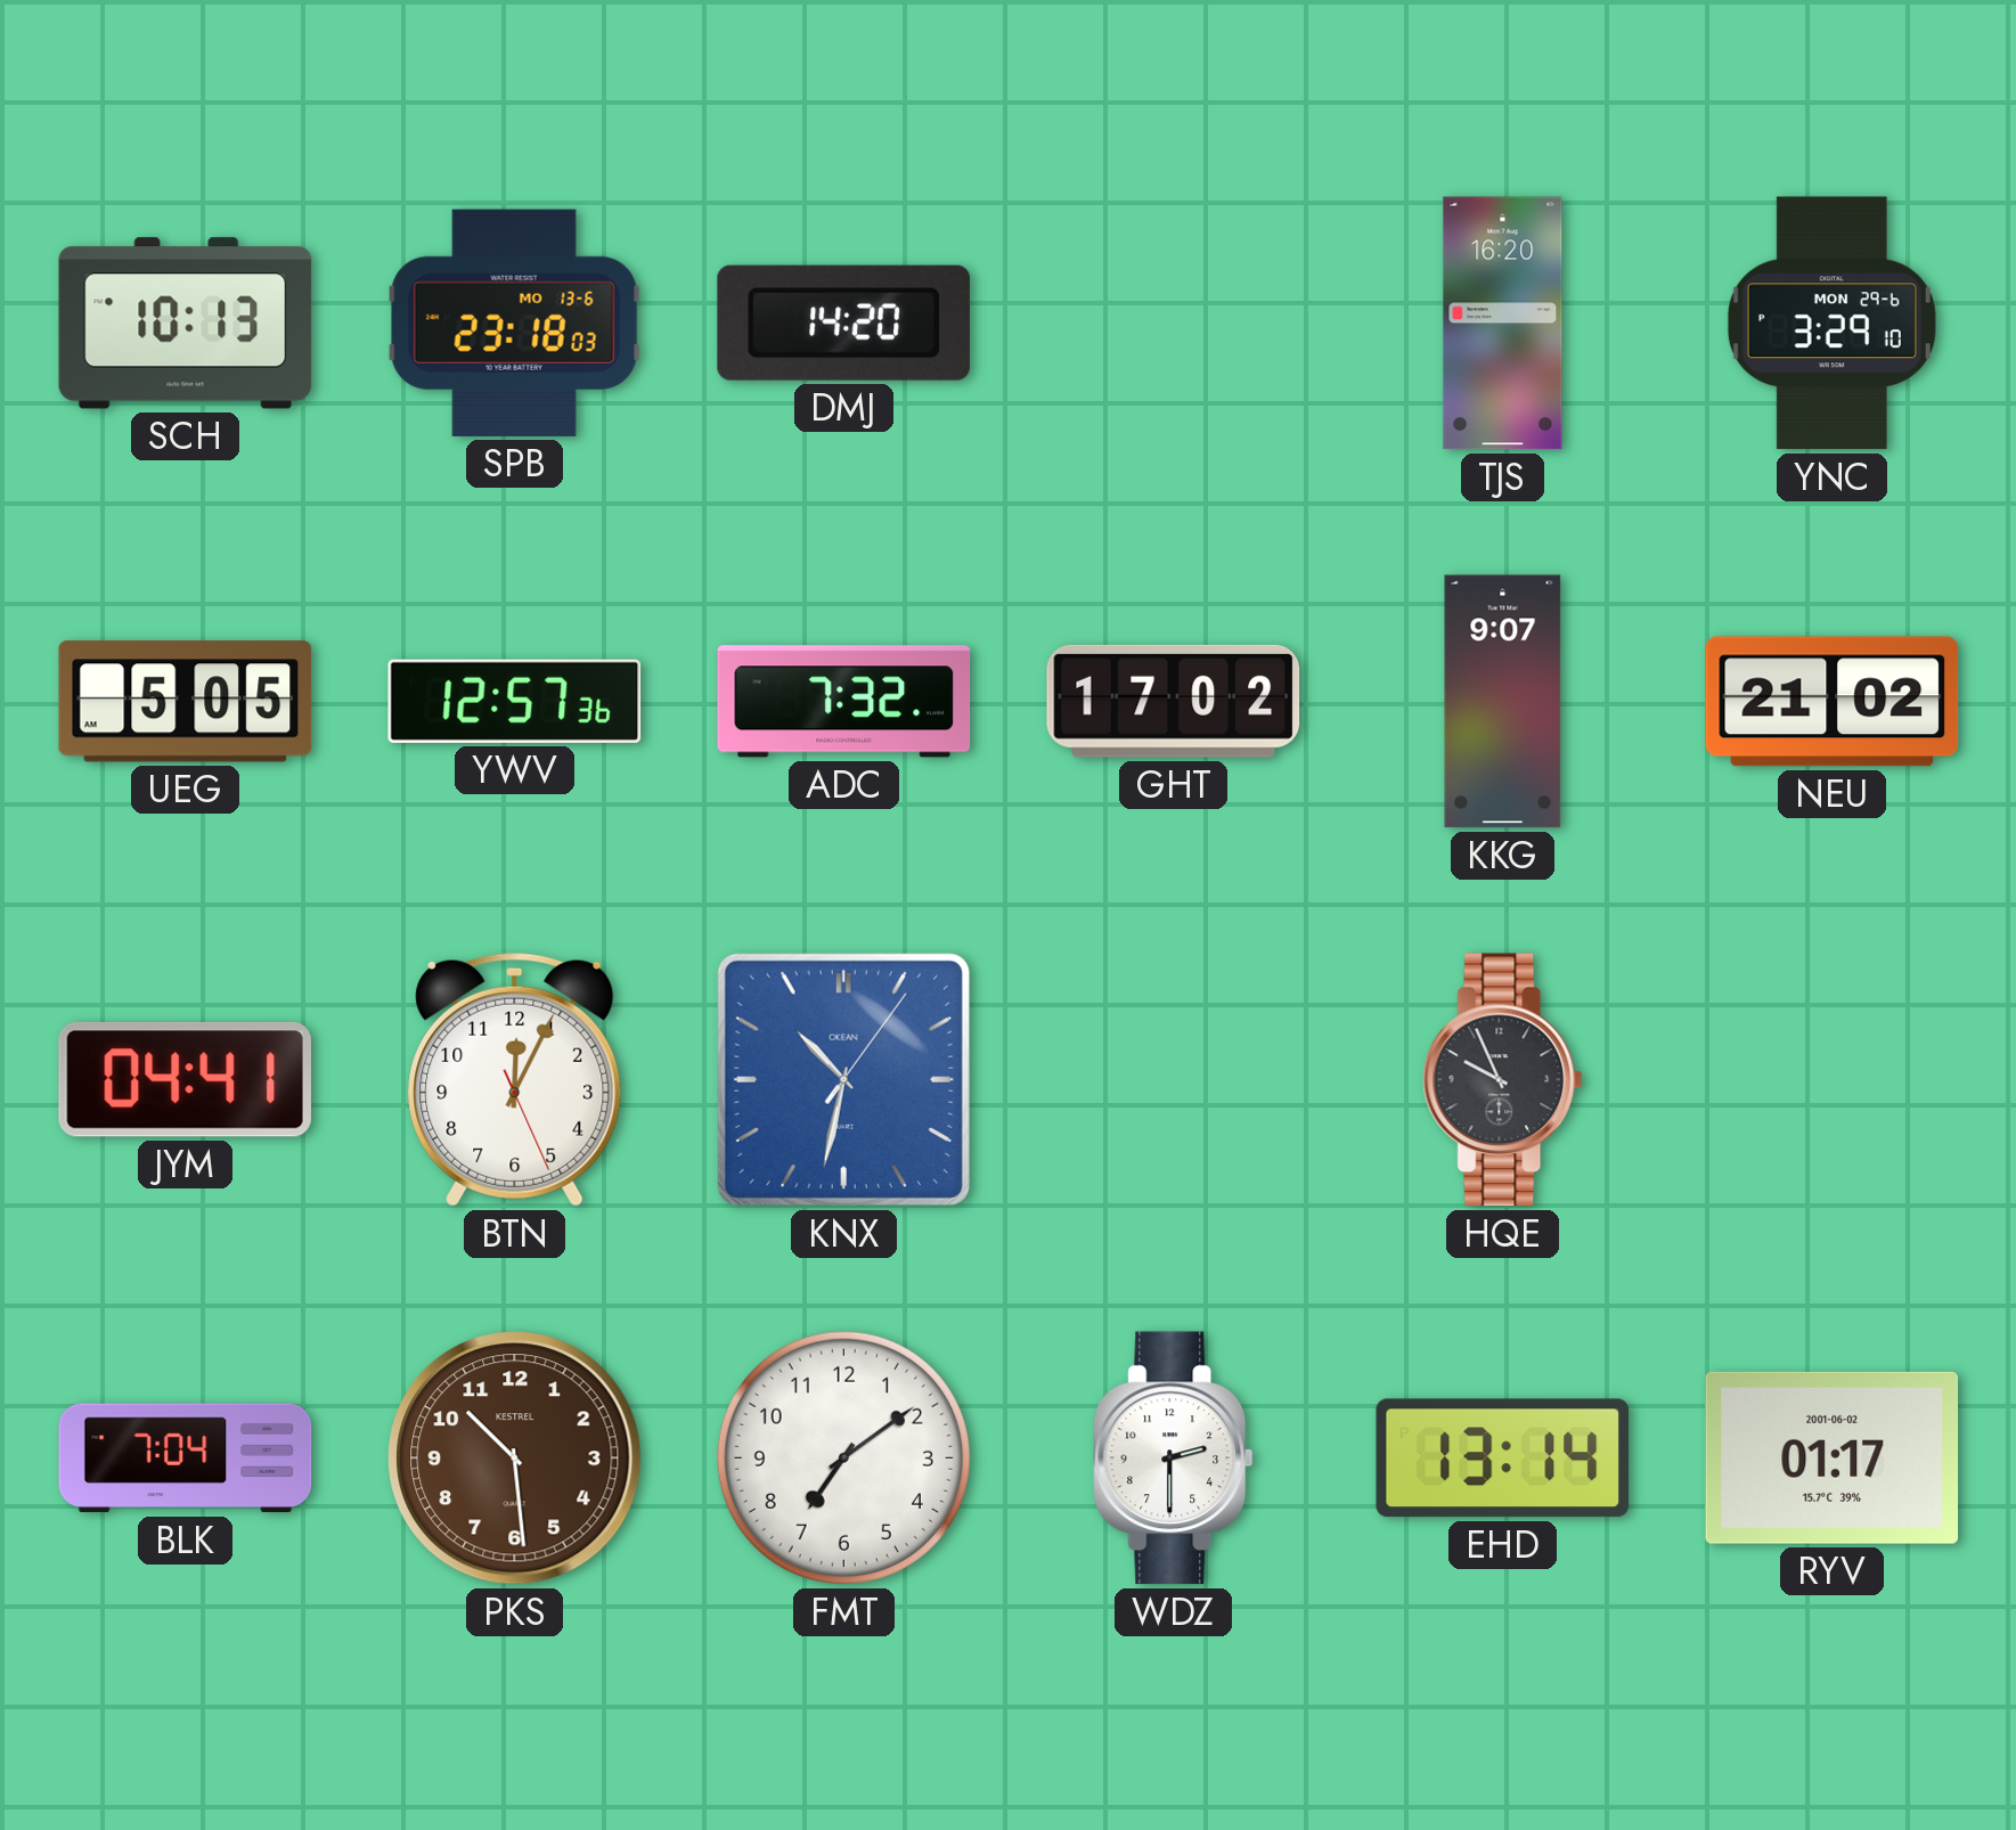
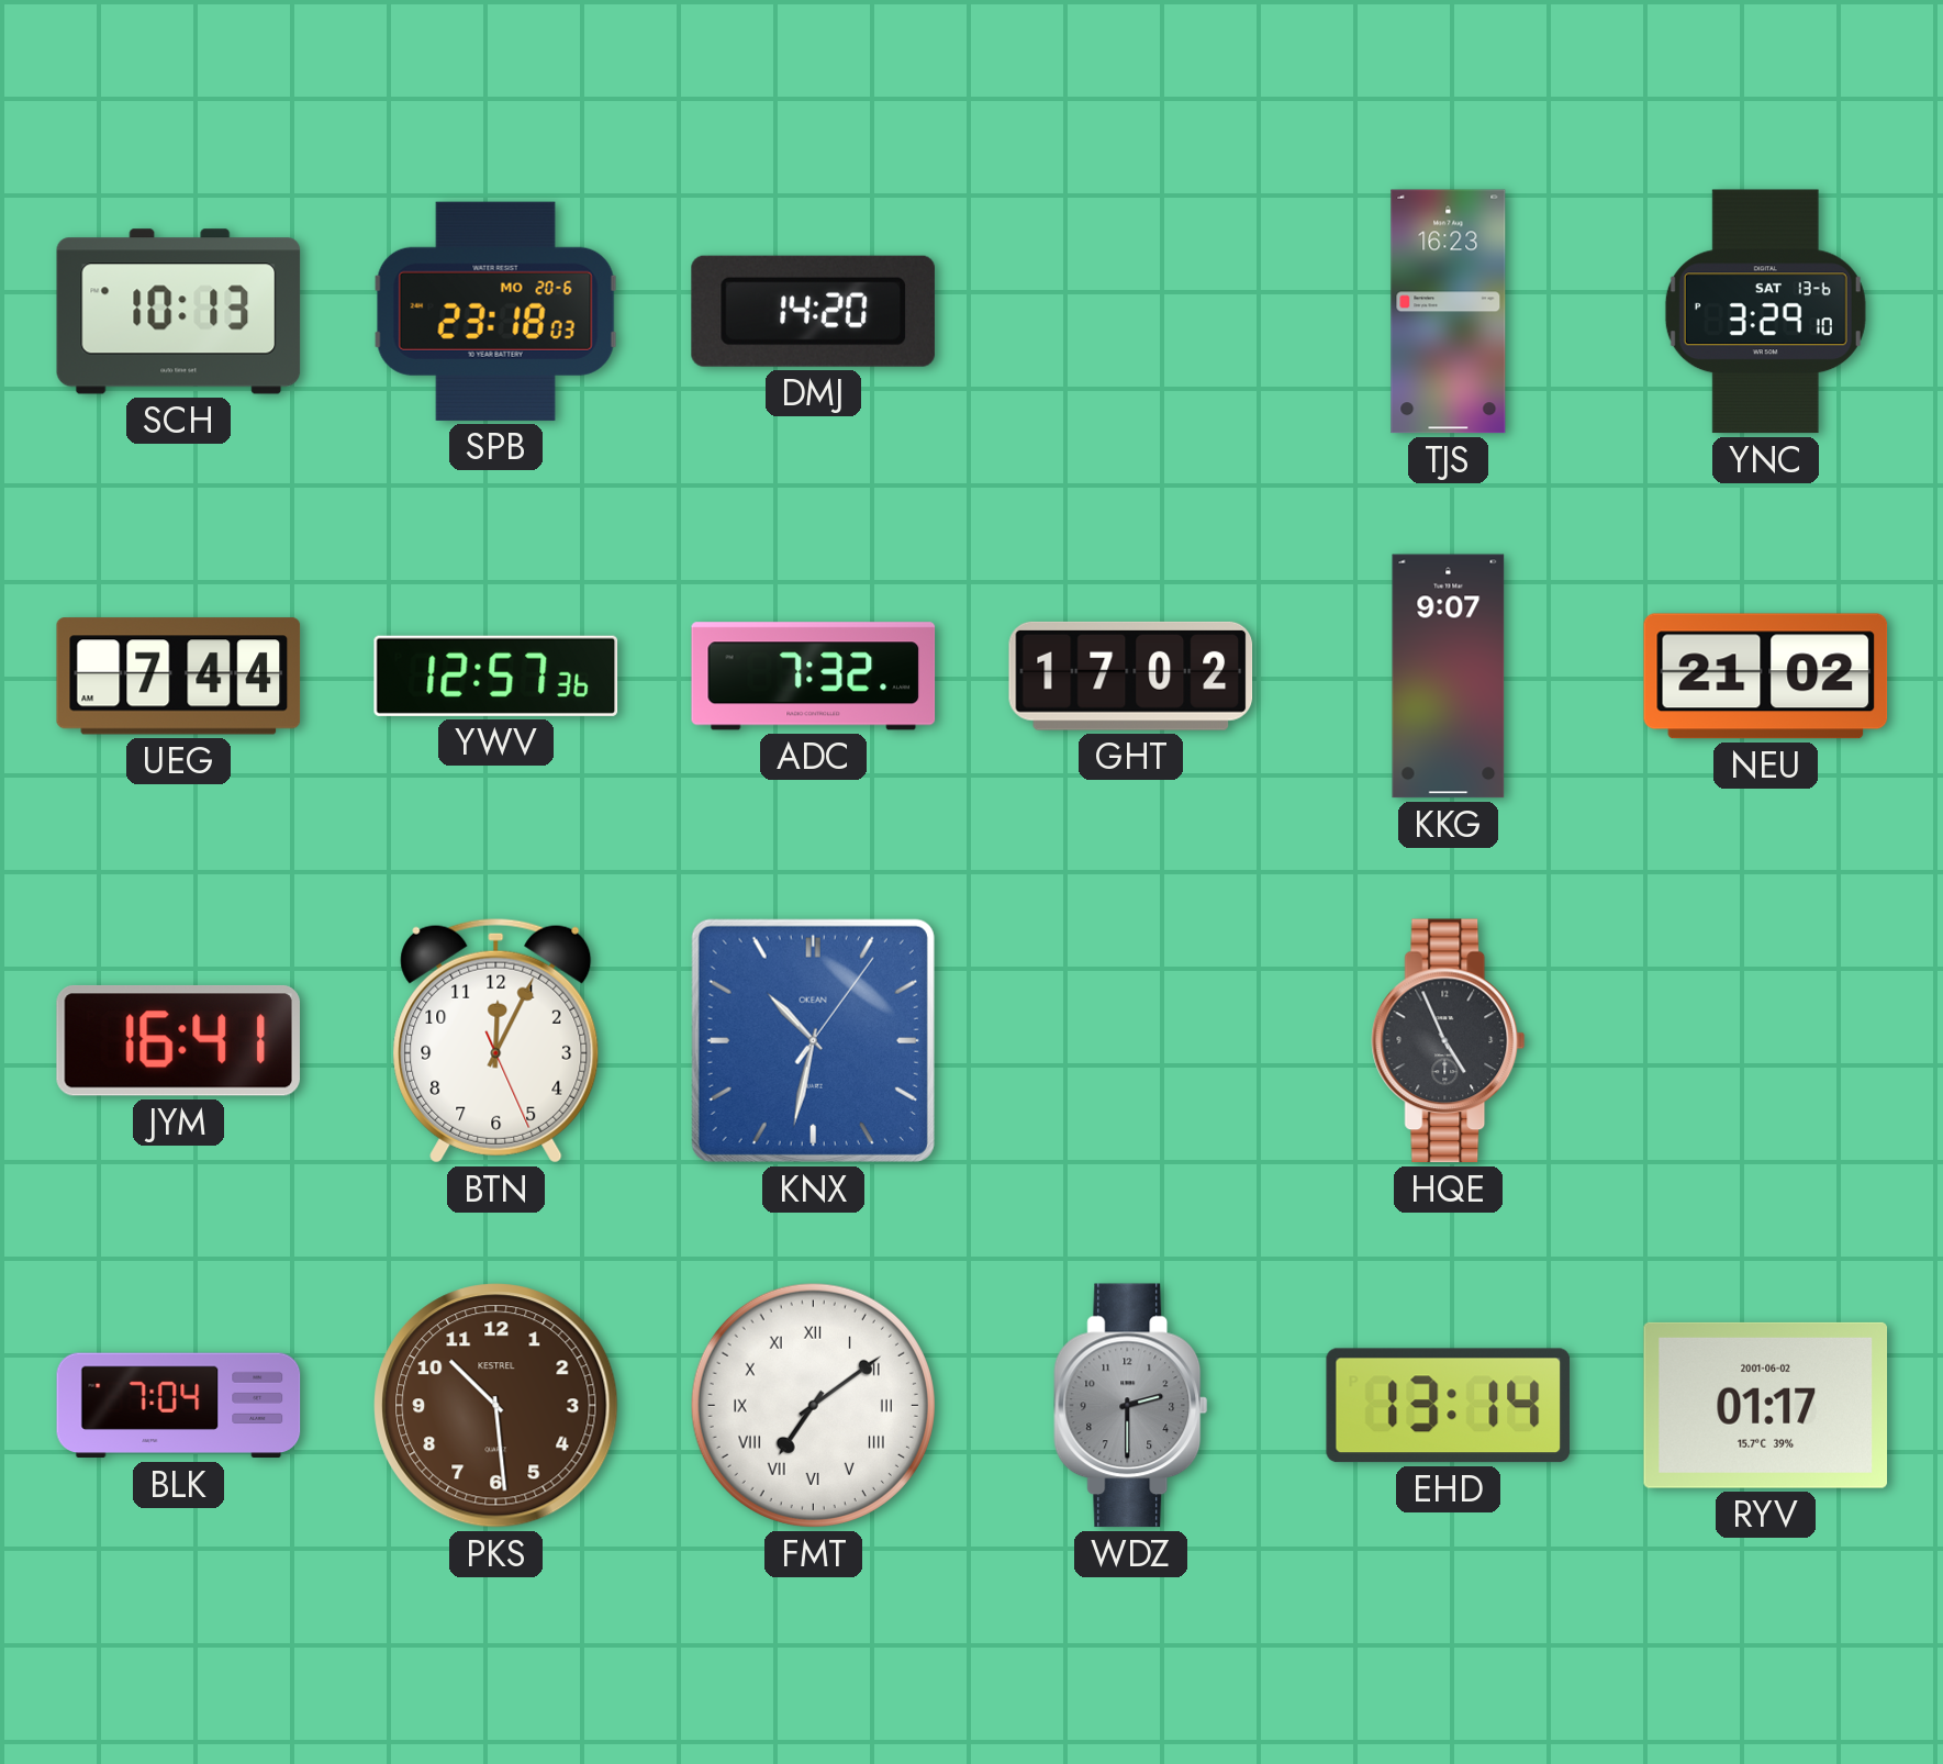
SPB date: MO 13-6 -> MO 20-6
TJS: 16:20 -> 16:23
YNC date: MON 29-6 -> SAT 13-6
UEG: 5:05 -> 7:44
JYM: 04:41 -> 16:41
HQE: 9:56 -> 4:56
FMT numerals: Arabic -> Roman
WDZ dial: white -> grey
